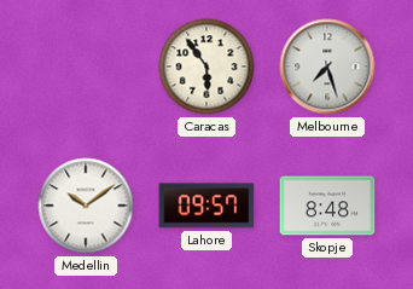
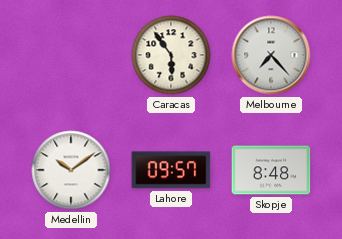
Melbourne: 7:27 -> 7:23
